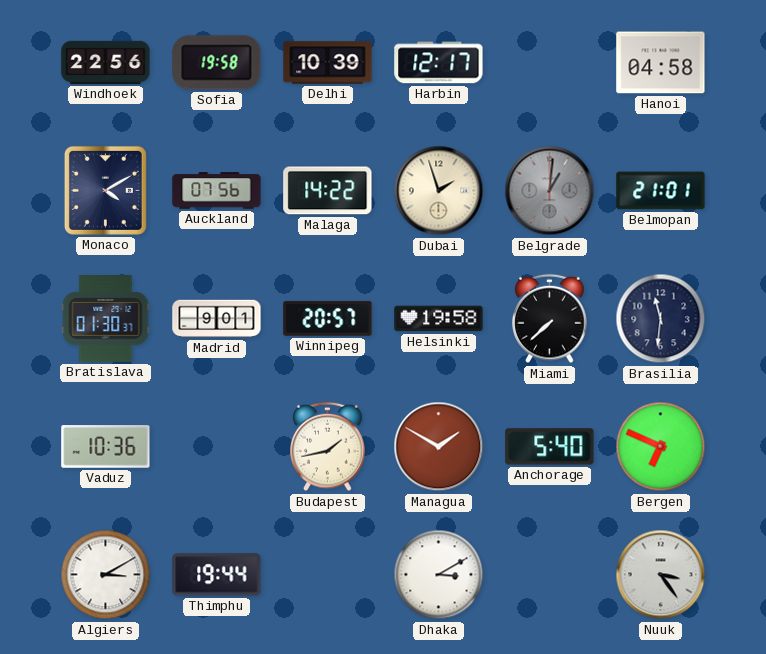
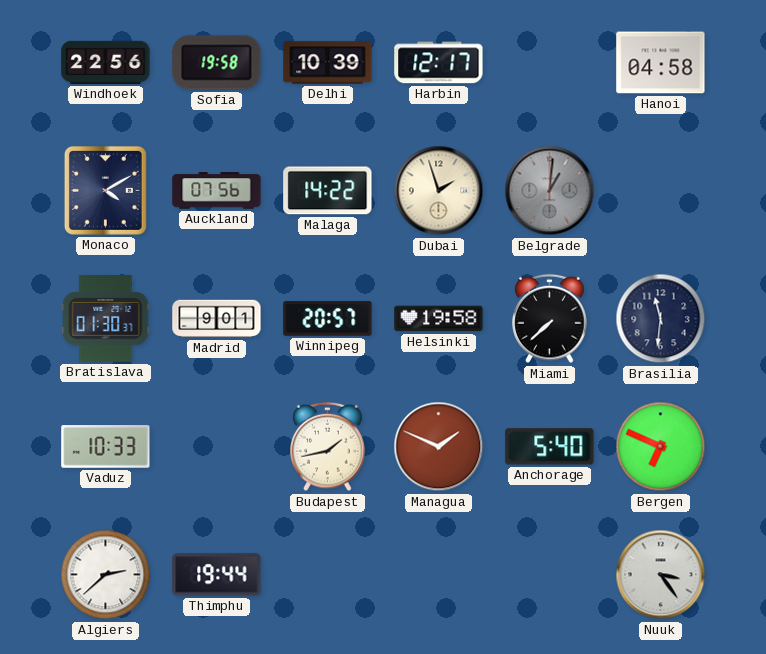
Belmopan: 21:01 -> none
Vaduz: 10:36 -> 10:33
Managua: 1:50 -> 1:49
Algiers: 3:10 -> 2:38
Dhaka: 3:10 -> none
